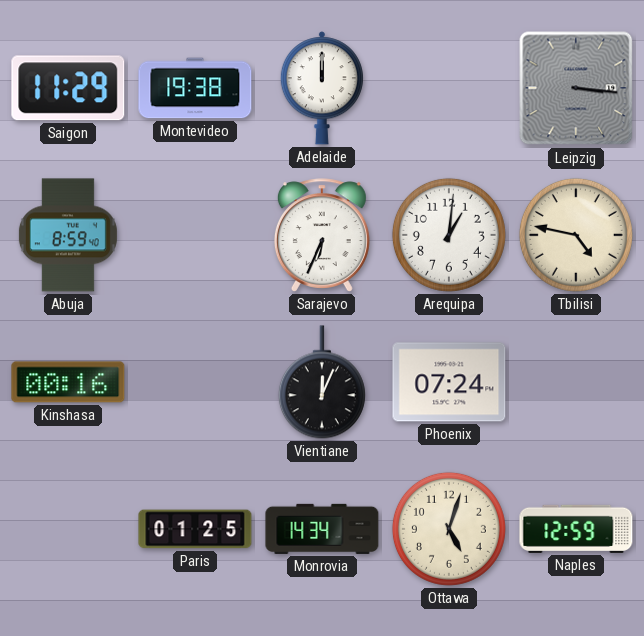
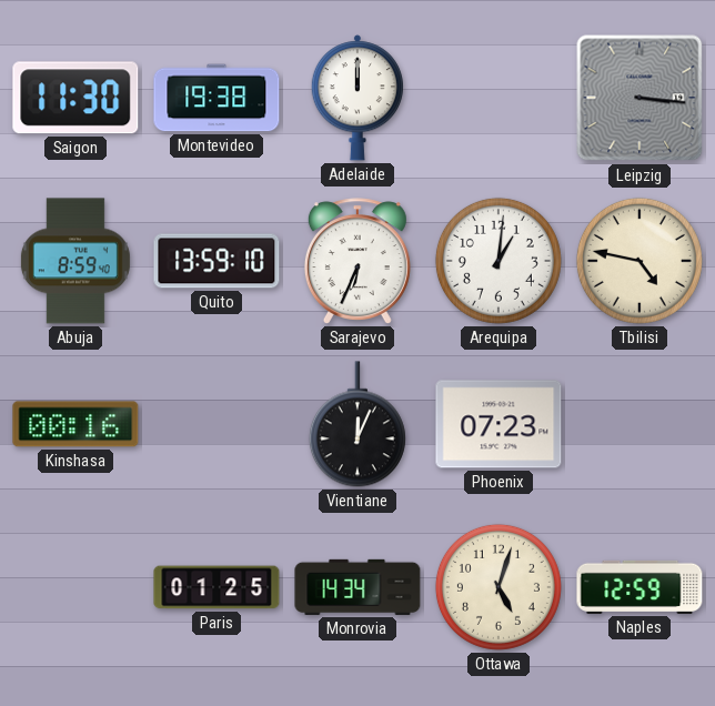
Saigon: 11:29 -> 11:30
Quito: none -> 13:59
Phoenix: 07:24 -> 07:23
